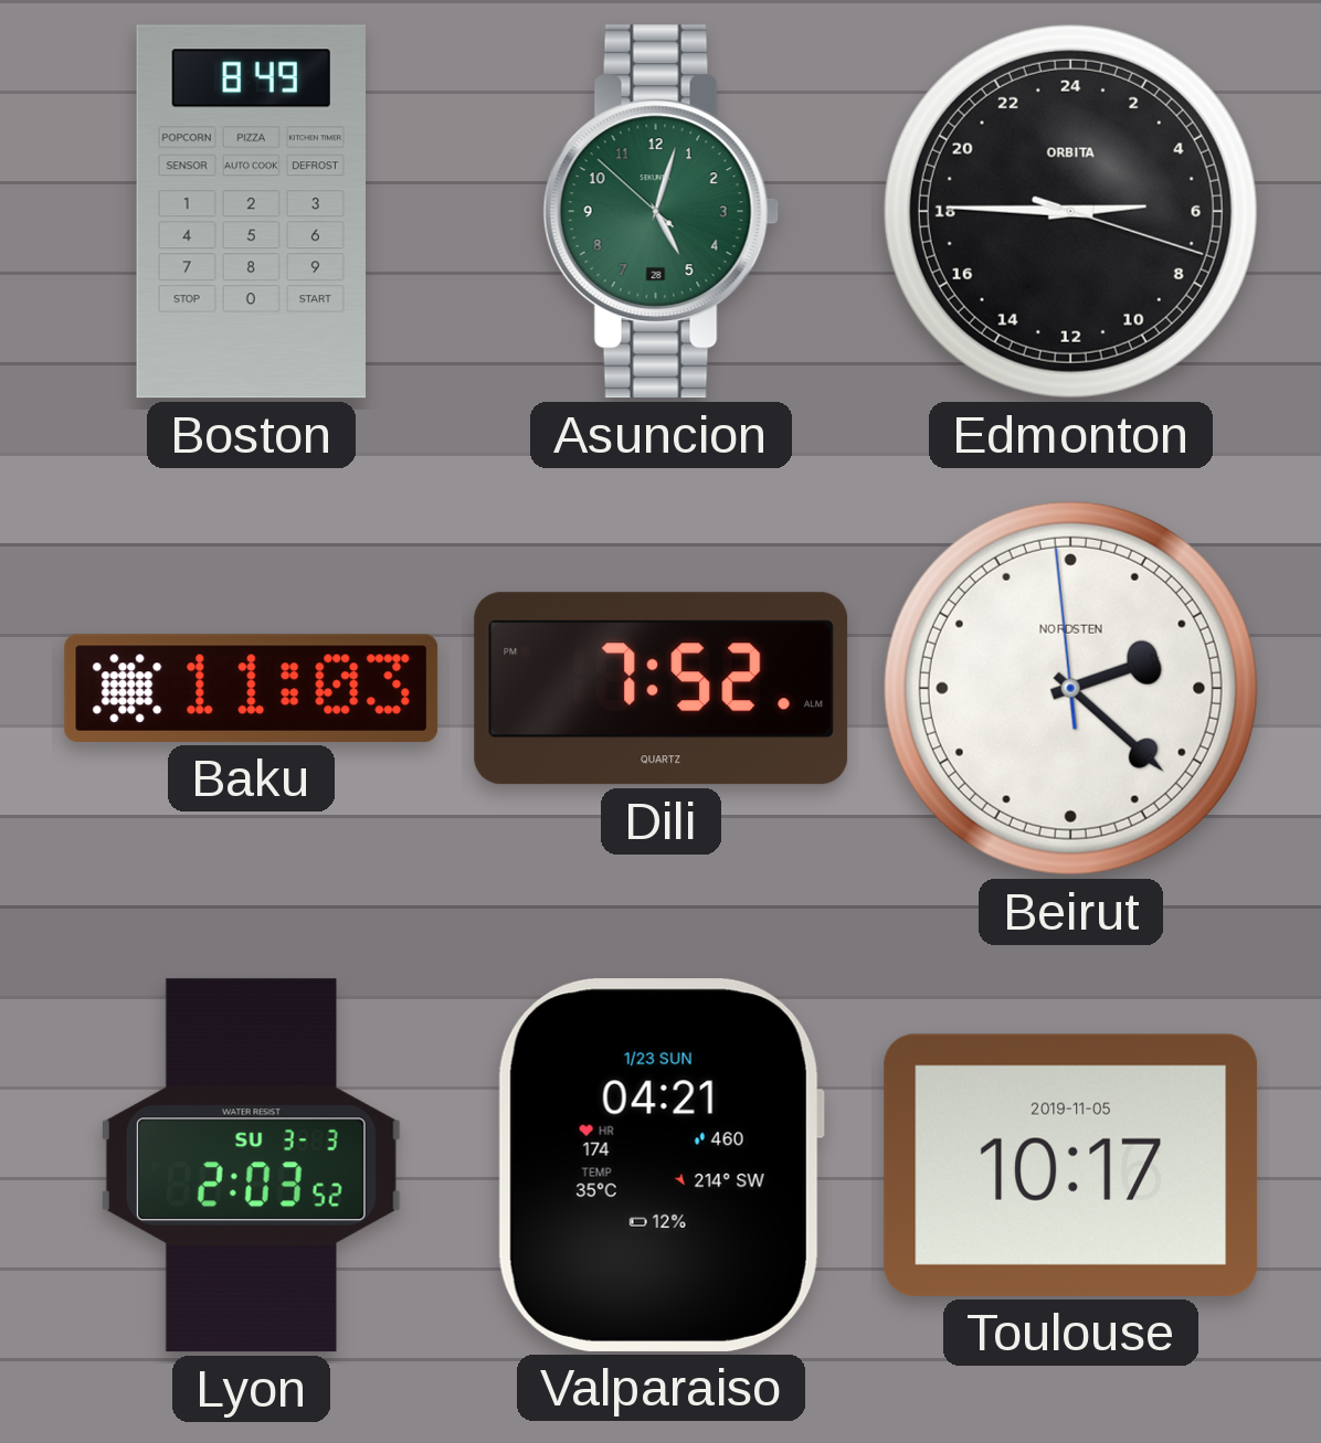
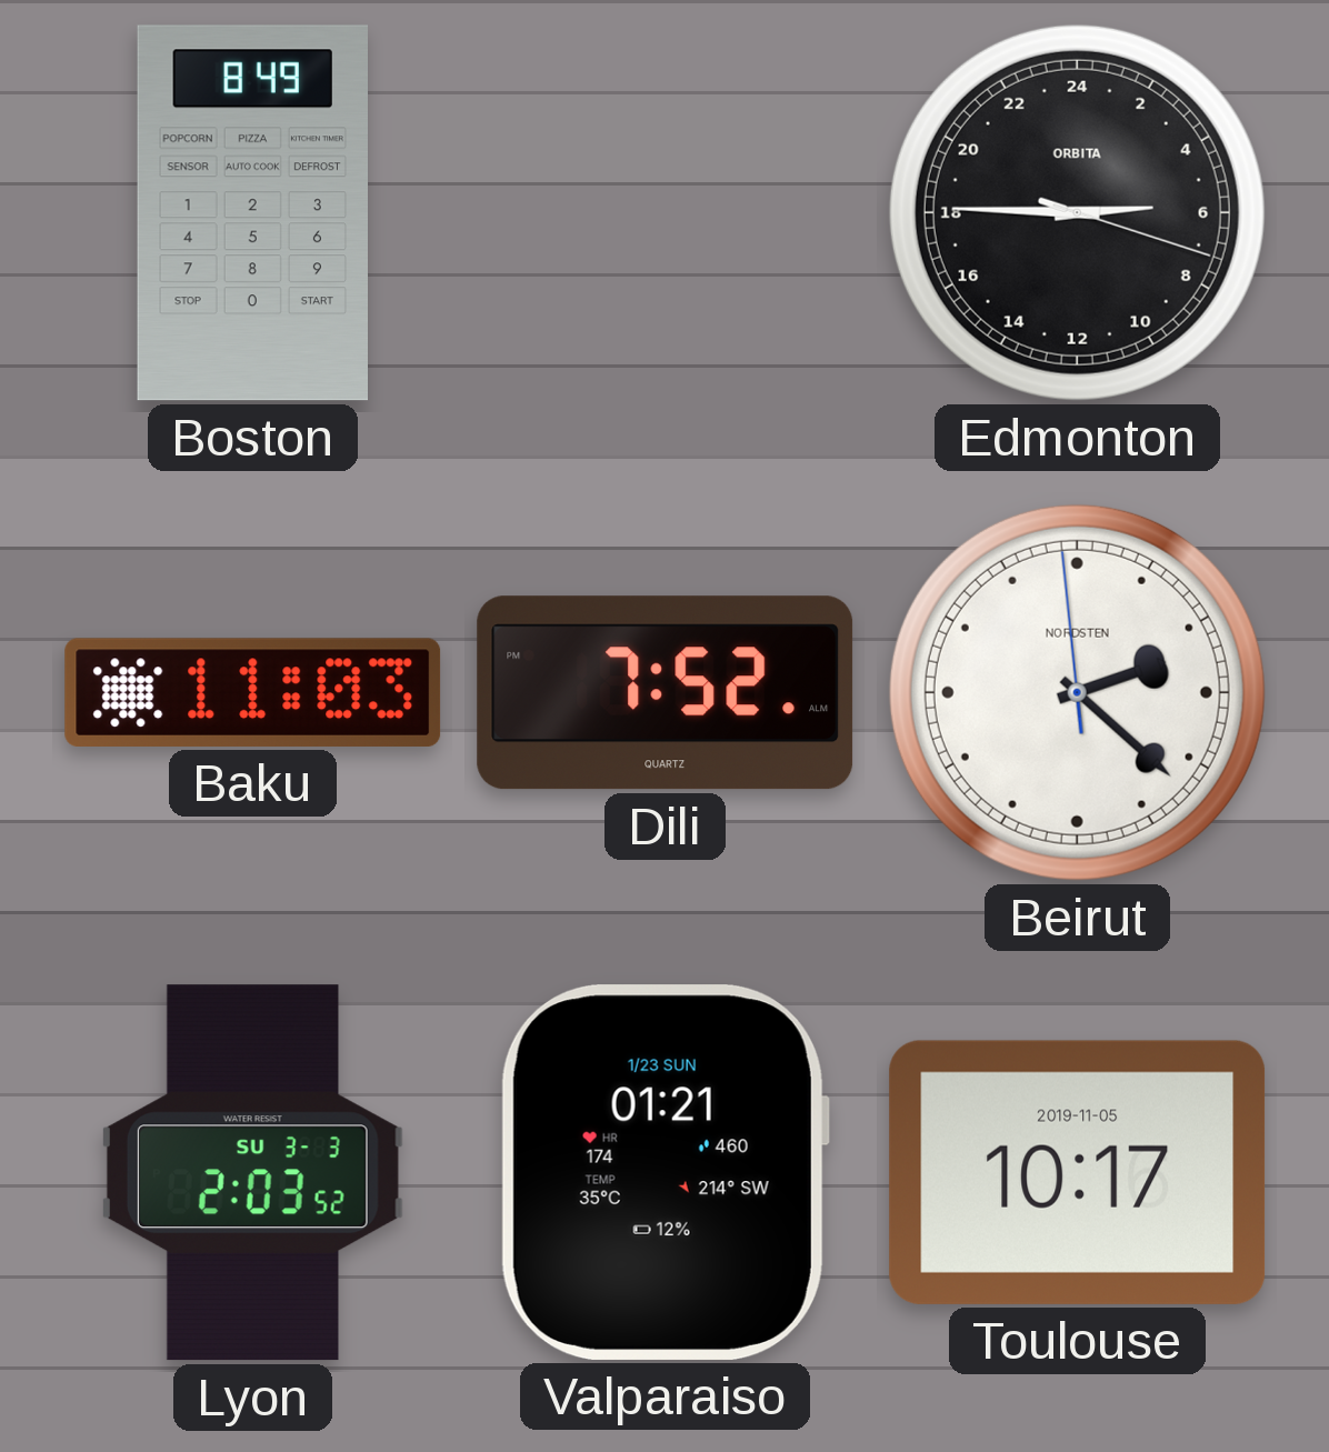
Asuncion: 5:02 -> none
Valparaiso: 04:21 -> 01:21
